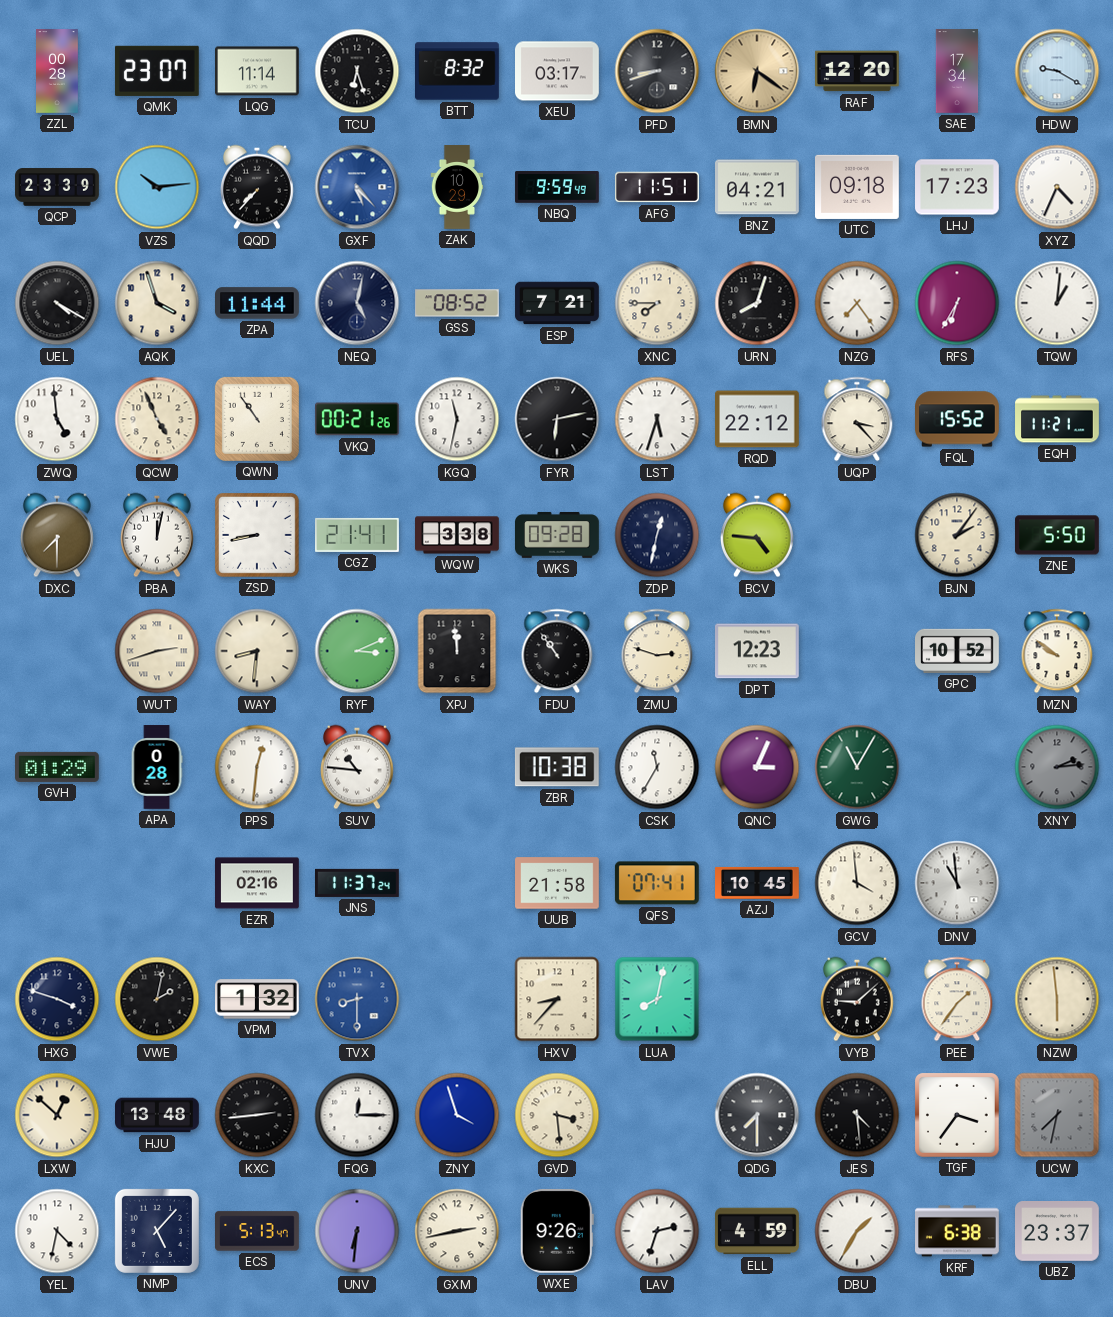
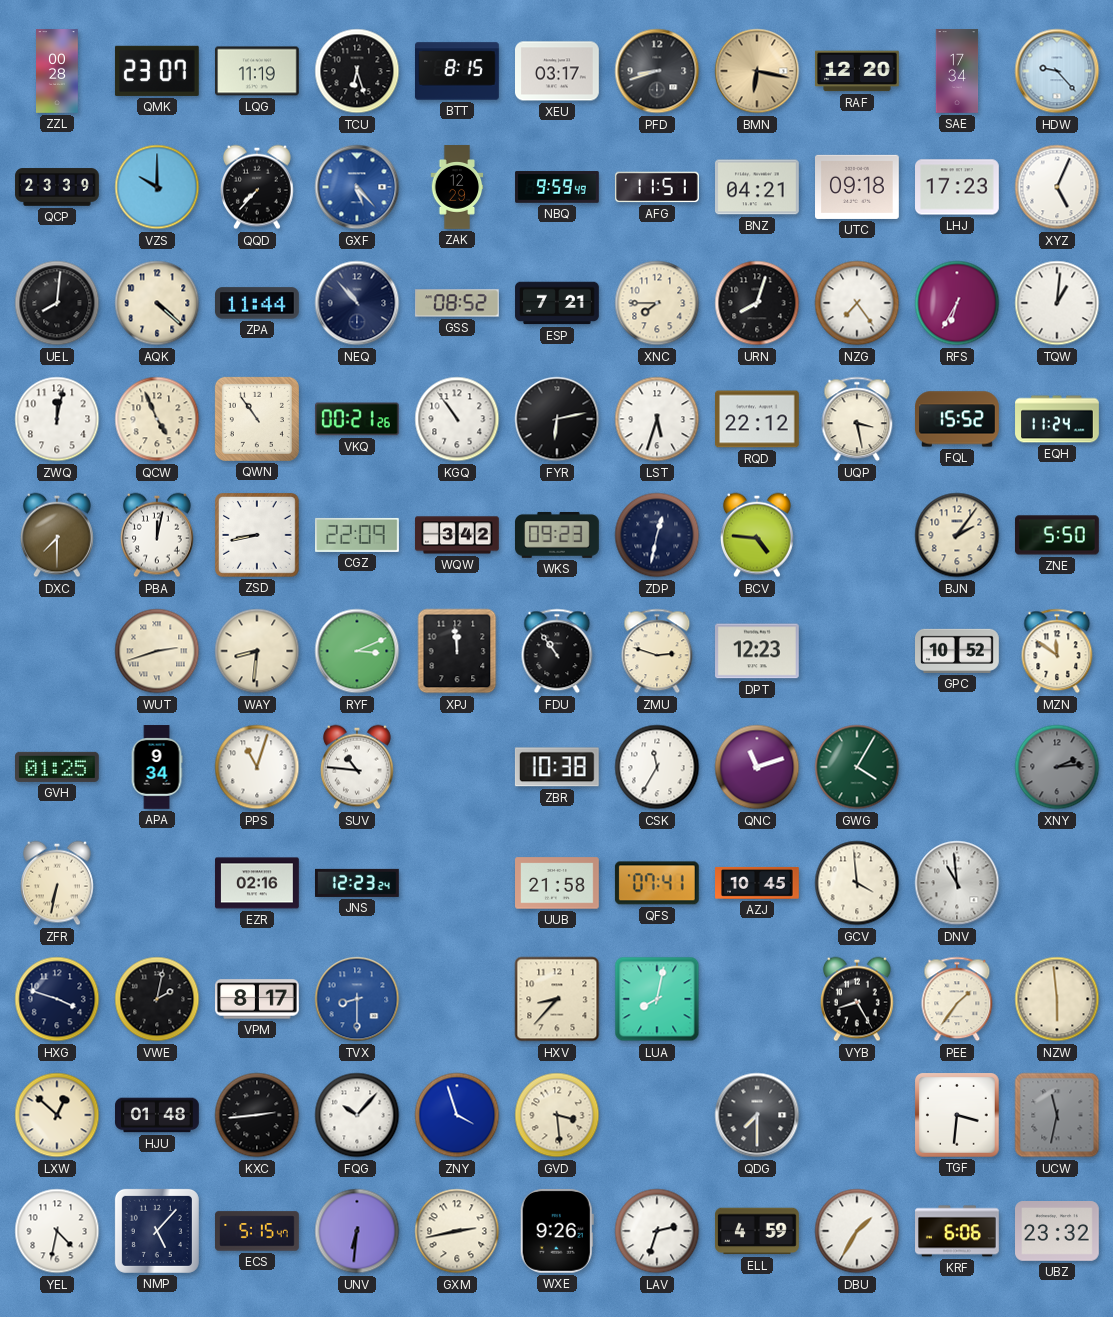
LQG: 11:14 -> 11:19
BTT: 8:32 -> 8:15
BMN: 6:21 -> 6:17
HDW: 9:20 -> 9:23
VZS: 10:14 -> 10:00
ZAK: 10:29 -> 12:29
XYZ: 4:34 -> 5:04
UEL: 4:20 -> 8:01
AQK: 3:57 -> 4:22
NEQ: 5:02 -> 10:53
ZWQ: 4:59 -> 12:02
KGQ: 11:32 -> 10:54
UQP: 3:23 -> 3:28
EQH: 11:21 -> 11:24
CGZ: 21:41 -> 22:09
WQW: 3:38 -> 3:42
WKS: 09:28 -> 09:23
MZN: 9:51 -> 11:51
GVH: 01:29 -> 01:25
APA: 0:28 -> 9:34
PPS: 12:31 -> 11:03
QNC: 3:04 -> 11:12
GWG: 11:05 -> 4:05
ZFR: none -> 6:32
JNS: 11:37 -> 12:23
VPM: 1:32 -> 8:17
VYB: 9:08 -> 8:25
HJU: 13:48 -> 01:48
FQG: 12:15 -> 10:07
JES: 4:29 -> none
TGF: 3:36 -> 3:31
UCW: 7:32 -> 11:32
ECS: 5:13 -> 5:15
KRF: 6:38 -> 6:06
UBZ: 23:37 -> 23:32
